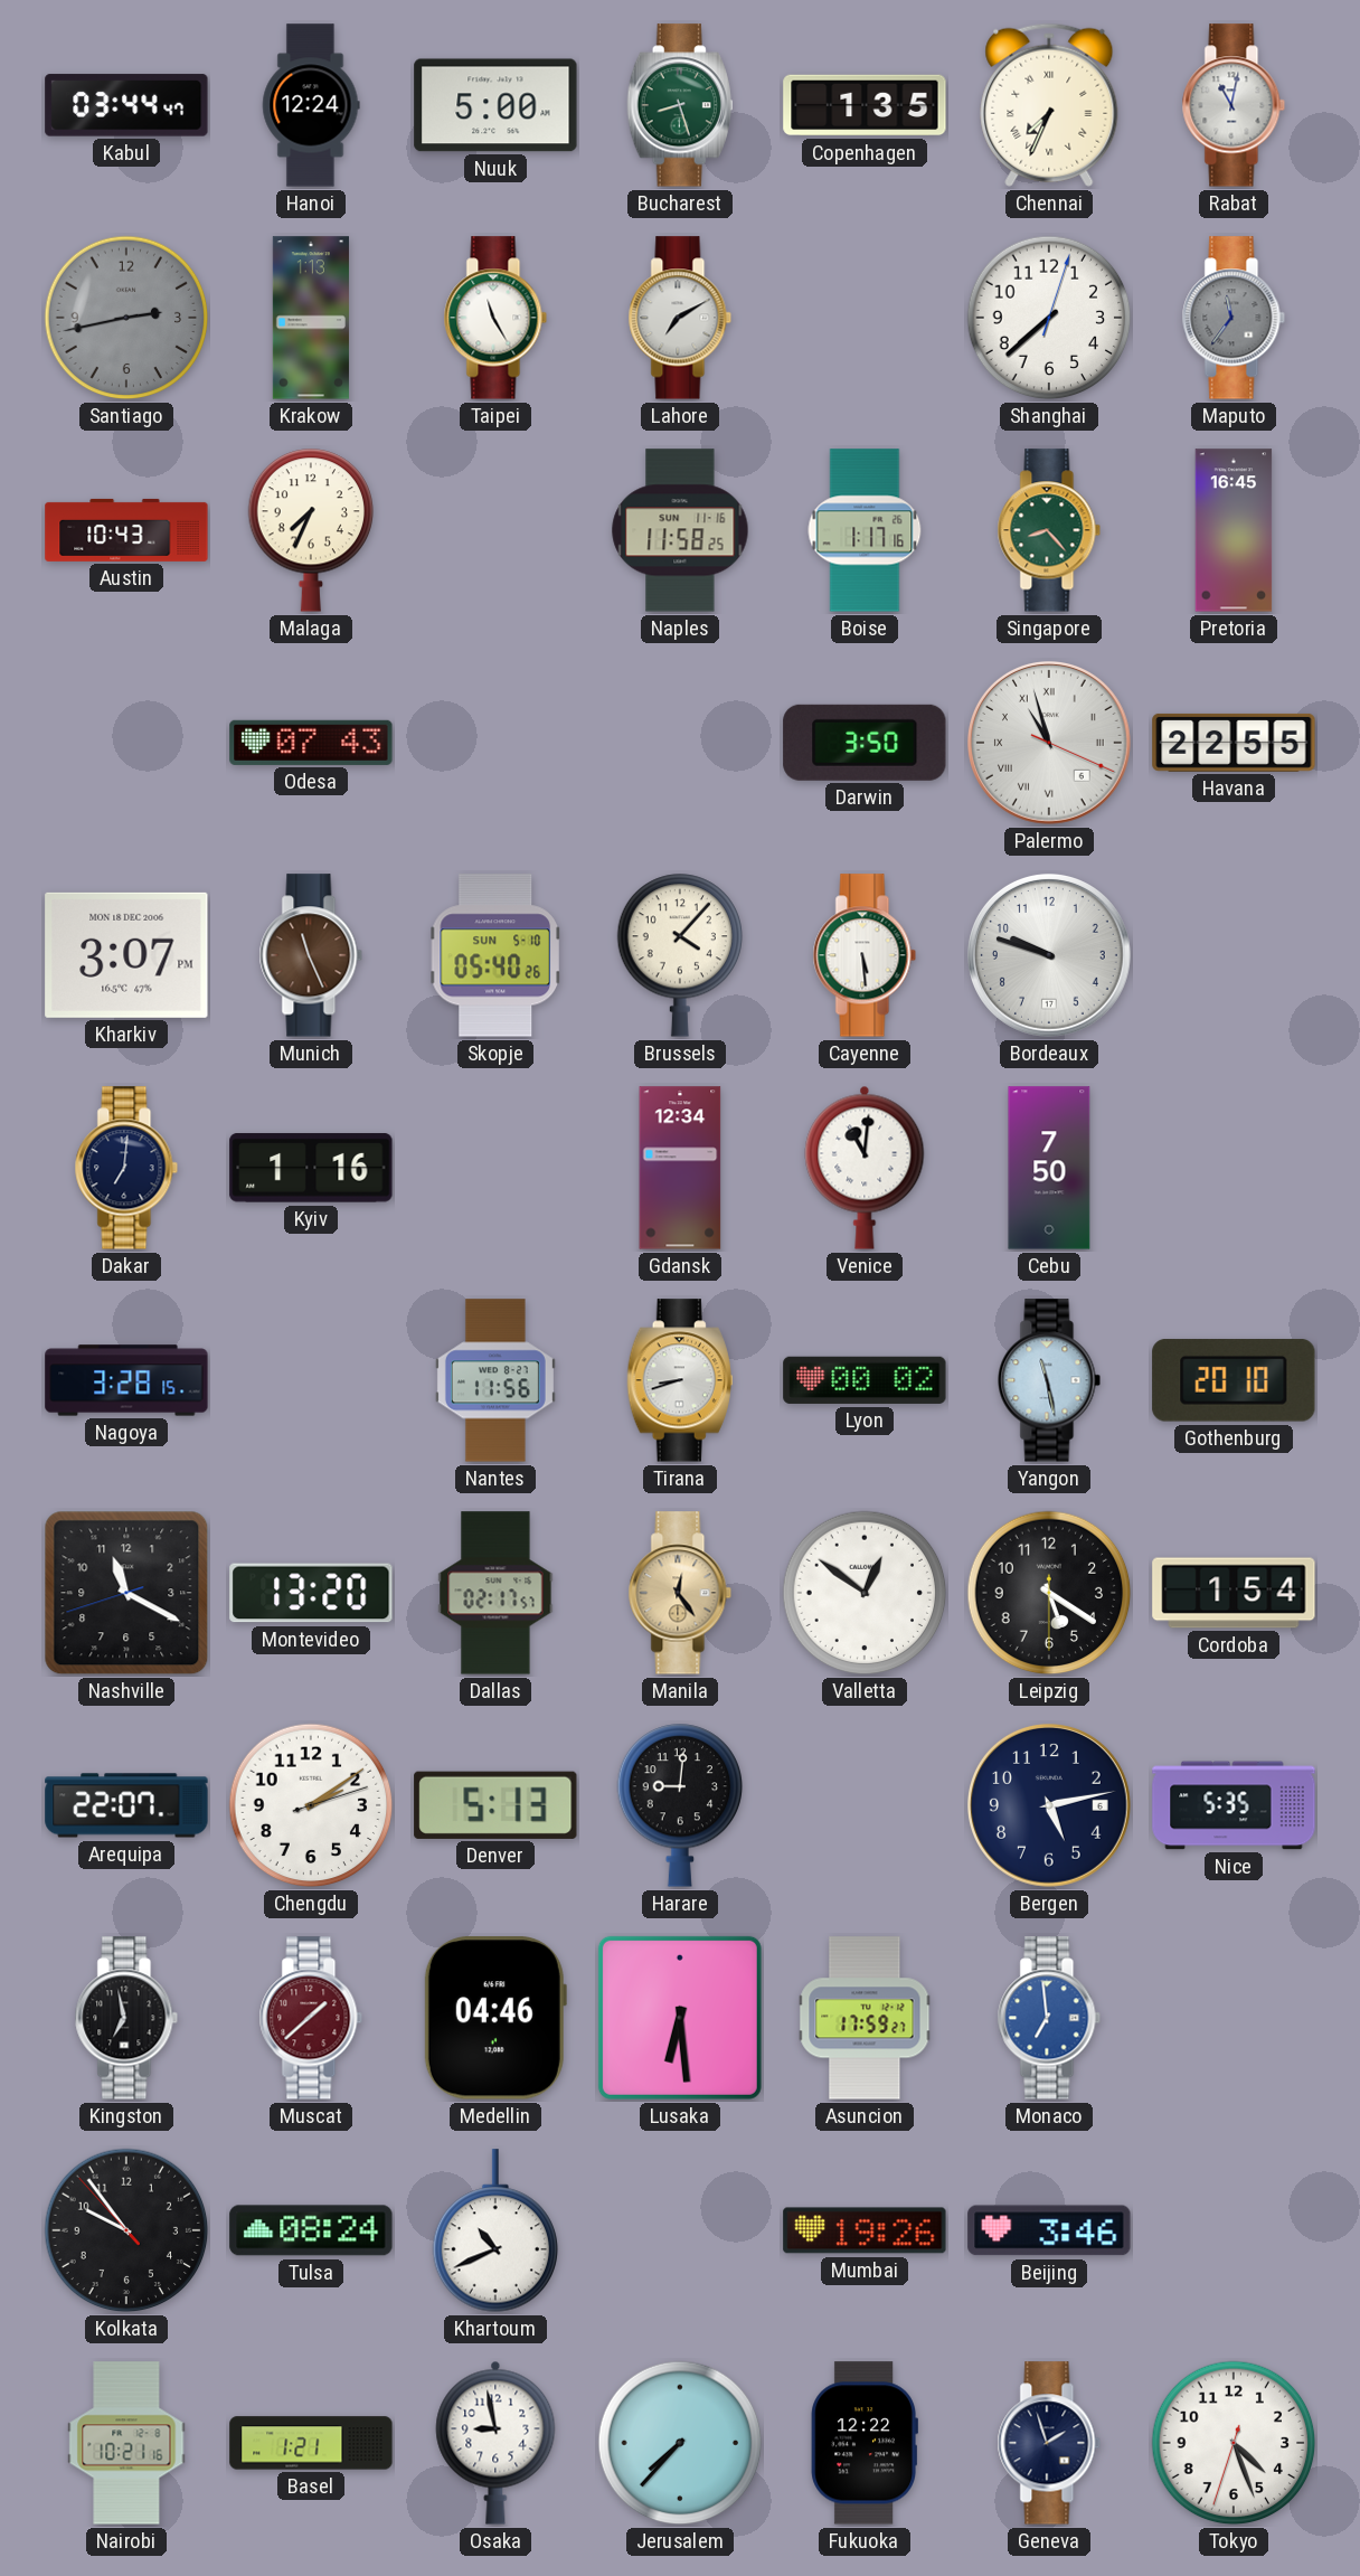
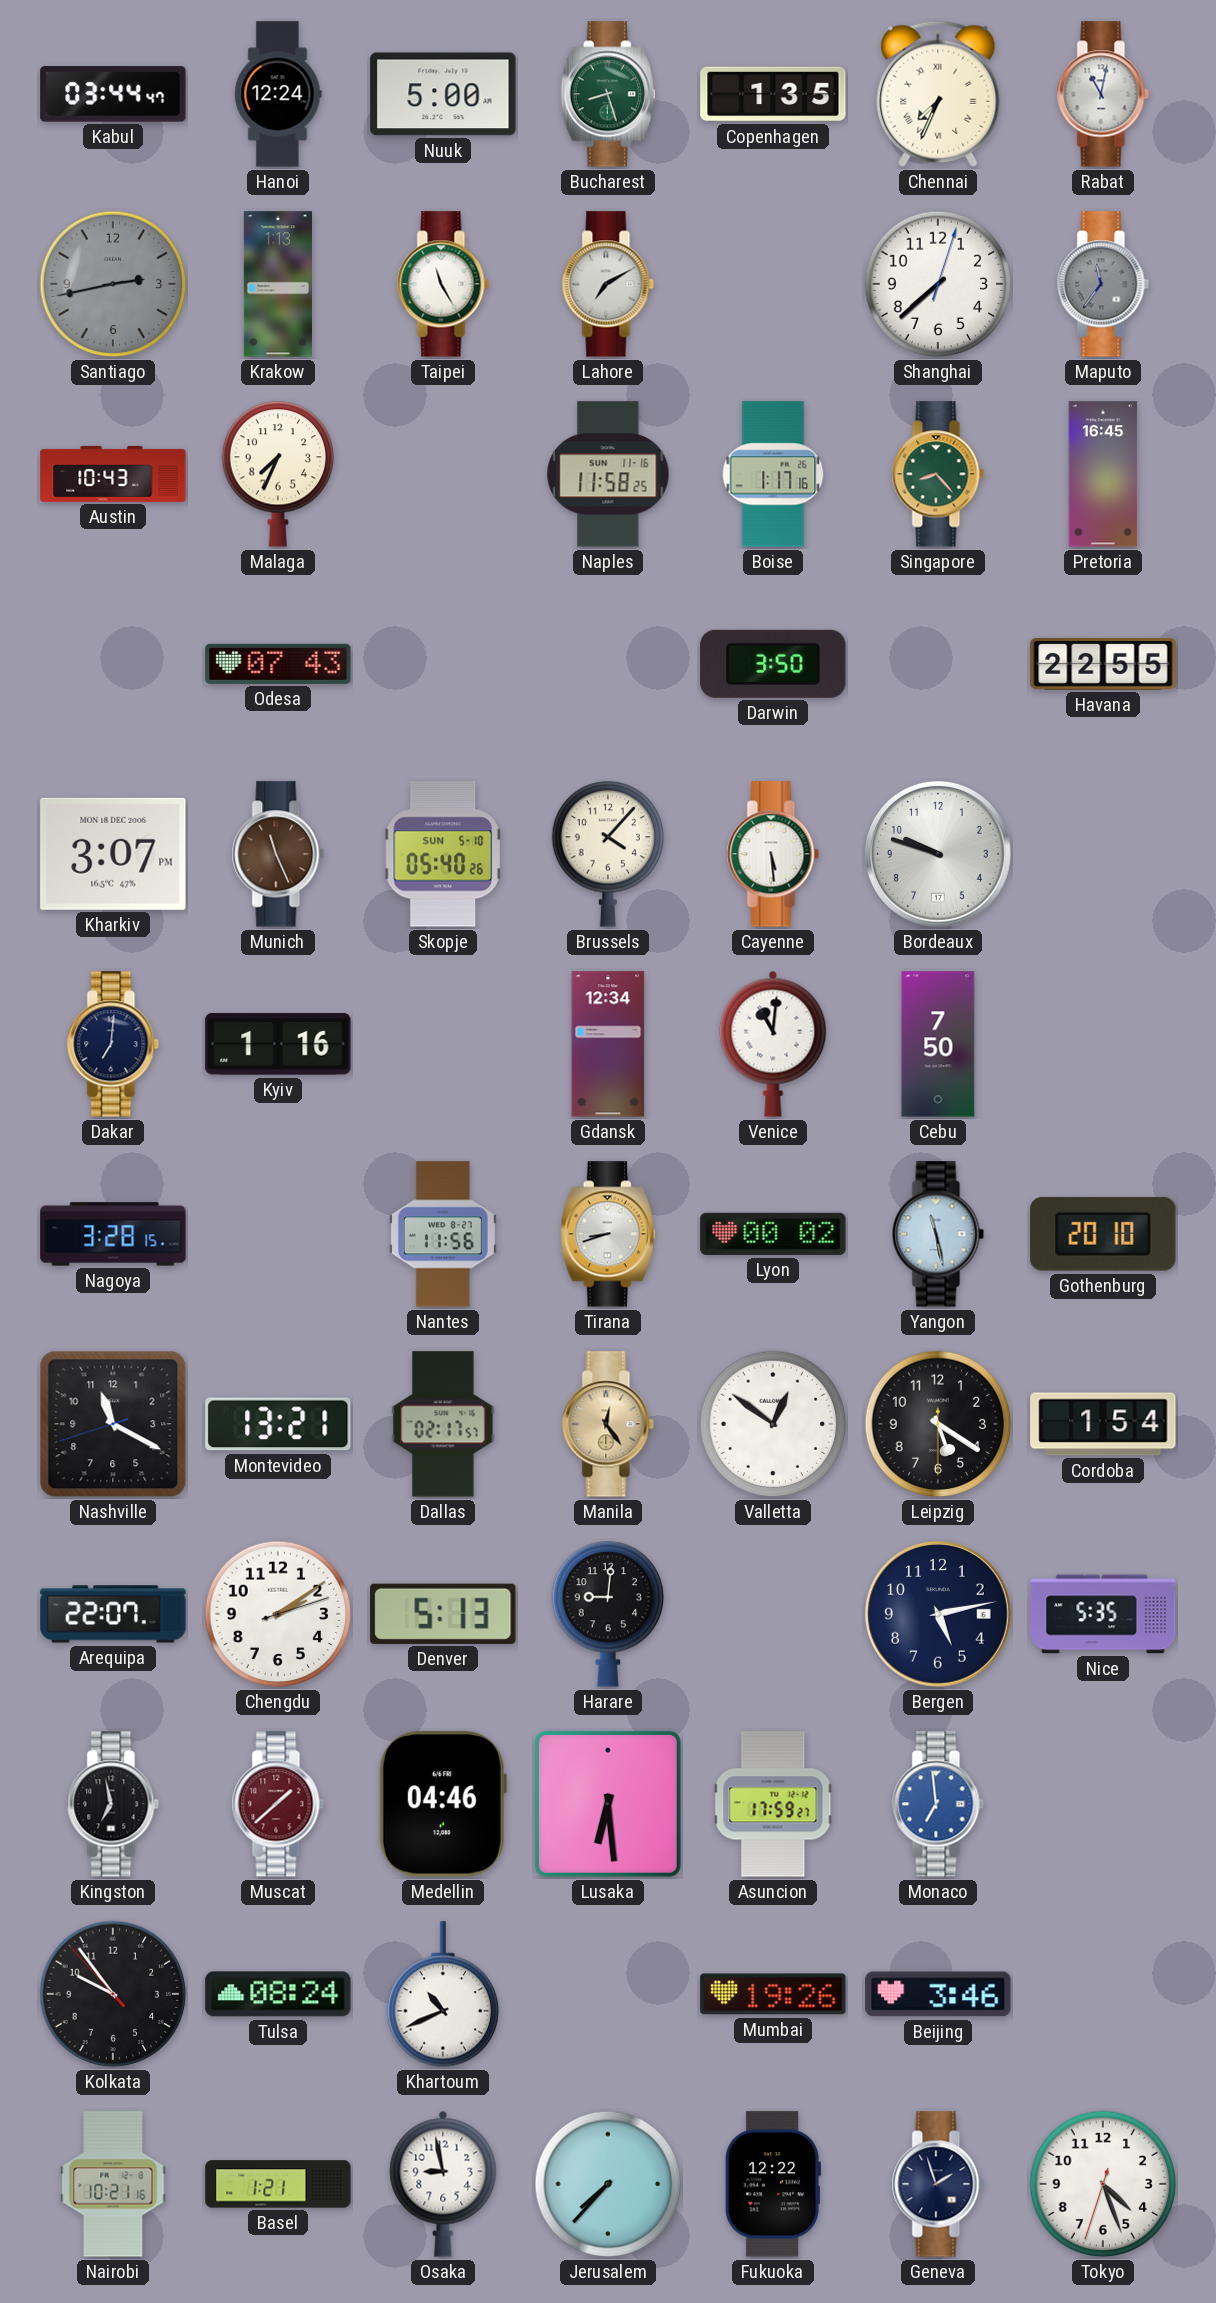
Palermo: 10:57 -> none
Montevideo: 13:20 -> 13:21
